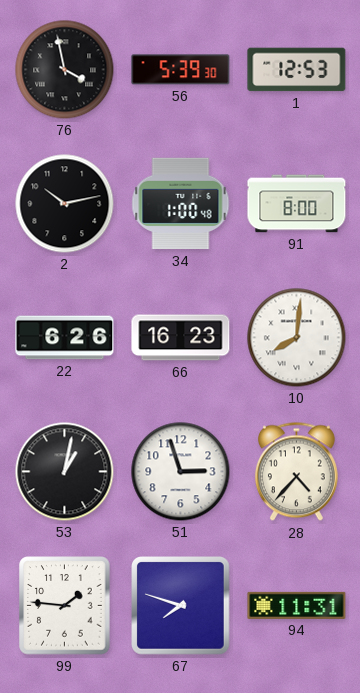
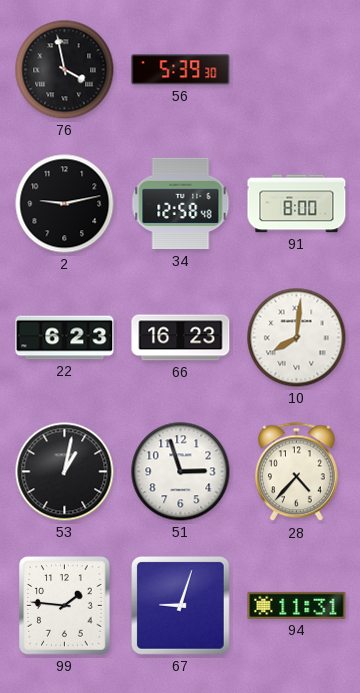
1: 12:53 -> none
2: 10:13 -> 9:13
34: 1:00 -> 12:58
22: 6:26 -> 6:23
67: 7:48 -> 9:03
